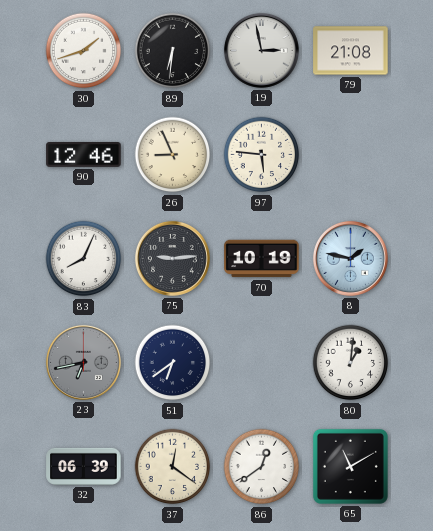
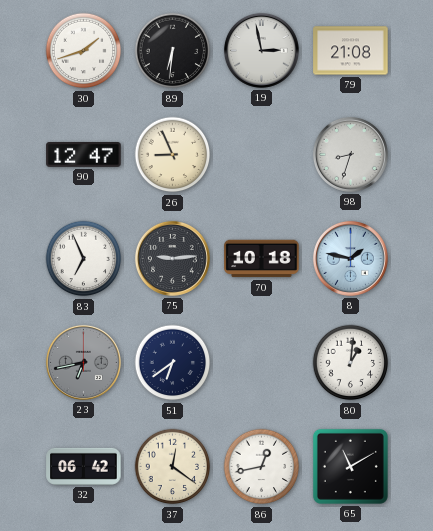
90: 12:46 -> 12:47
97: 5:46 -> none
98: none -> 8:33
83: 8:04 -> 6:56
70: 10:19 -> 10:18
32: 06:39 -> 06:42
86: 12:39 -> 12:43
